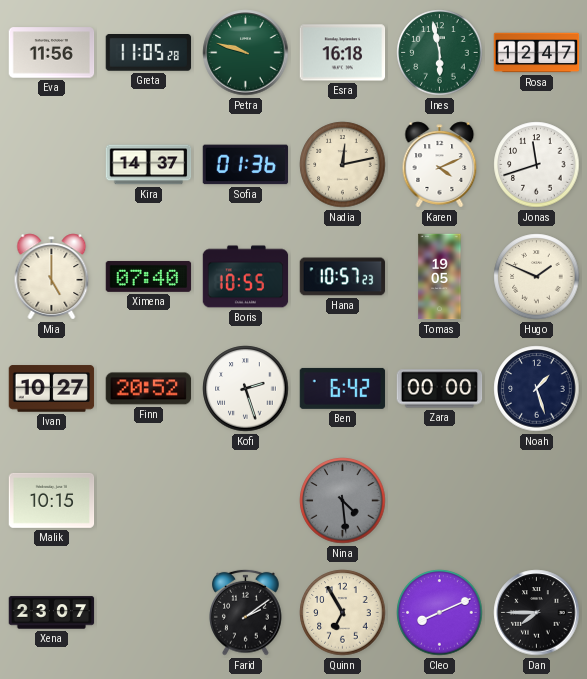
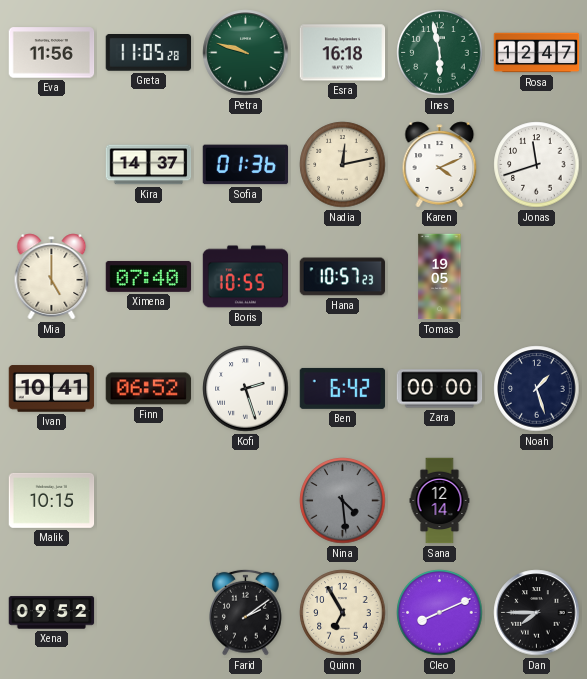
Hugo: 1:49 -> none
Ivan: 10:27 -> 10:41
Finn: 20:52 -> 06:52
Sana: none -> 12:14
Xena: 23:07 -> 09:52
